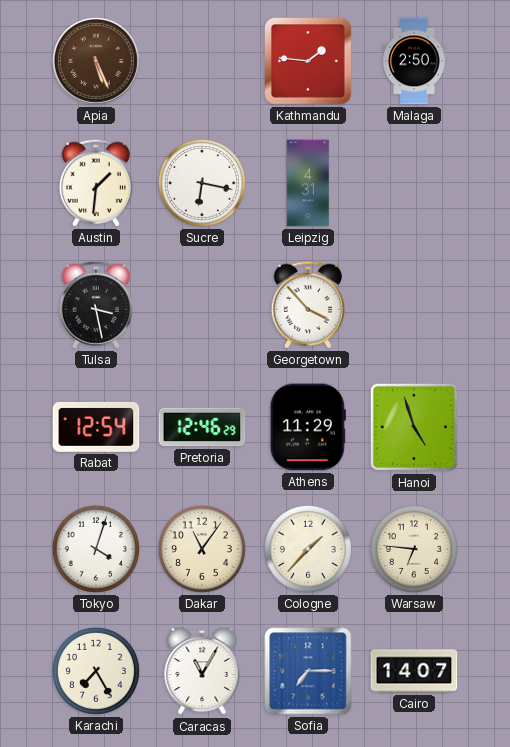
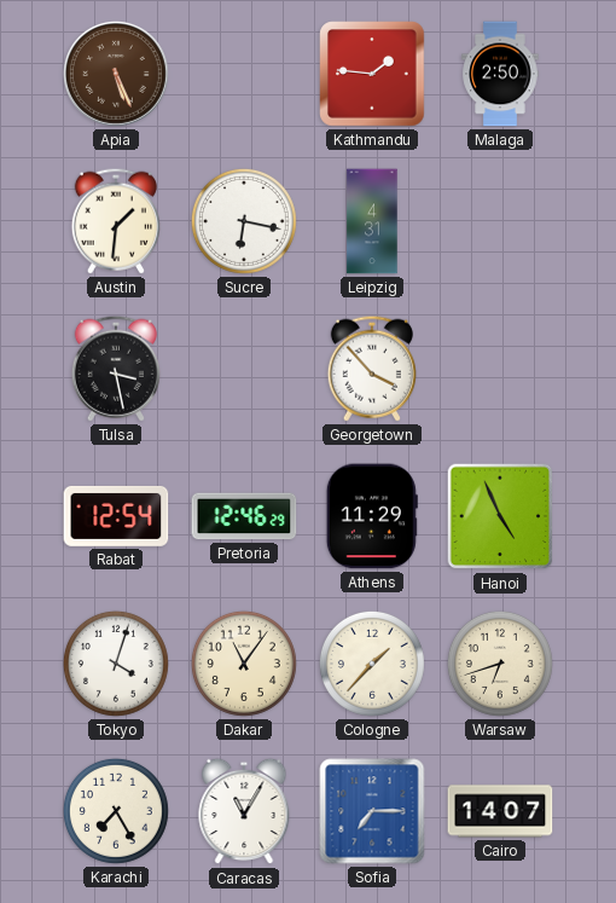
Hanoi: 4:57 -> 4:56
Warsaw: 6:46 -> 6:42
